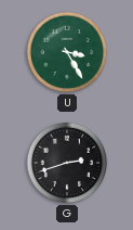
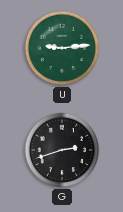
U: 3:25 -> 9:14
